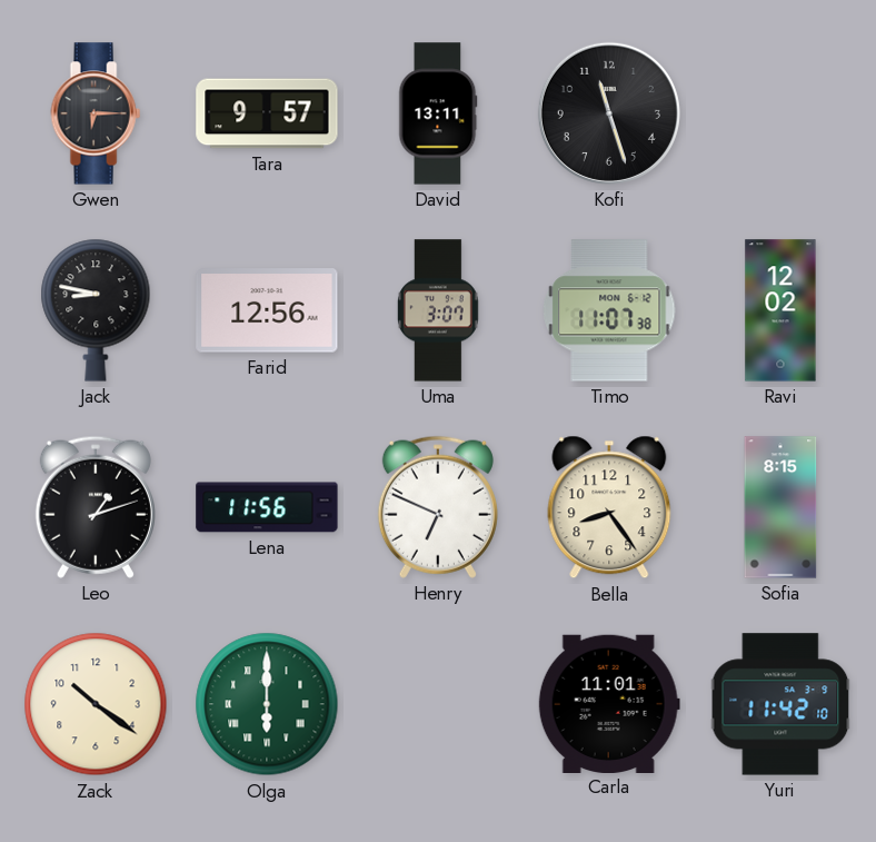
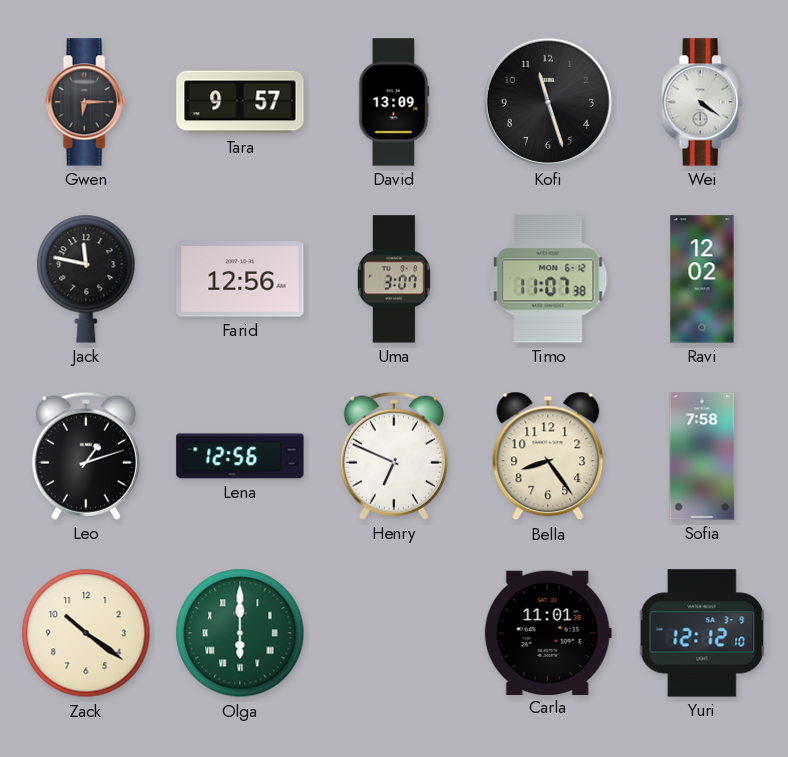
David: 13:11 -> 13:09
Wei: none -> 4:21
Jack: 8:47 -> 11:47
Lena: 11:56 -> 12:56
Sofia: 8:15 -> 7:58
Yuri: 11:42 -> 12:12
